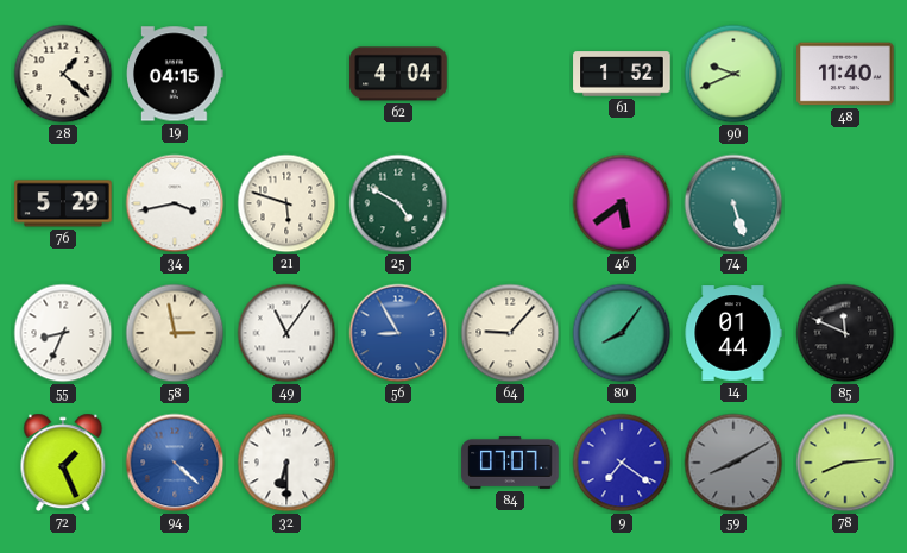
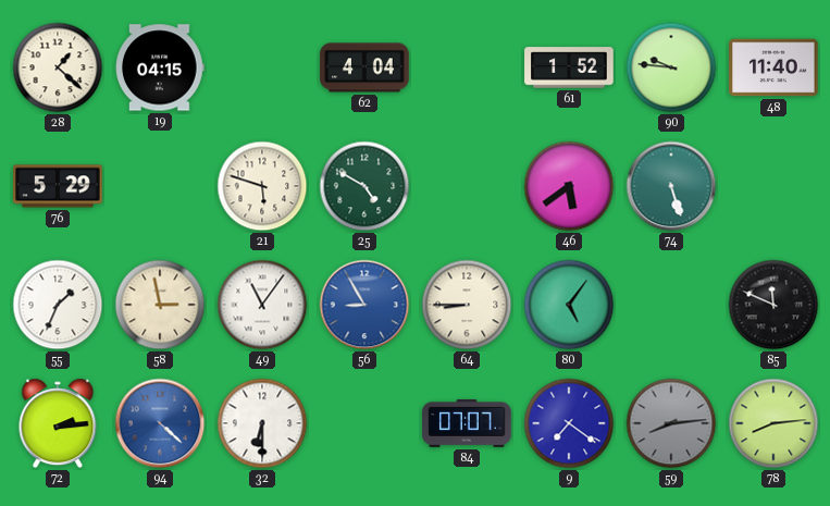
90: 9:41 -> 9:46
34: 3:43 -> none
55: 8:34 -> 1:34
64: 9:07 -> 8:45
80: 8:06 -> 5:06
14: 01:44 -> none
72: 1:26 -> 2:14
59: 8:10 -> 8:14
